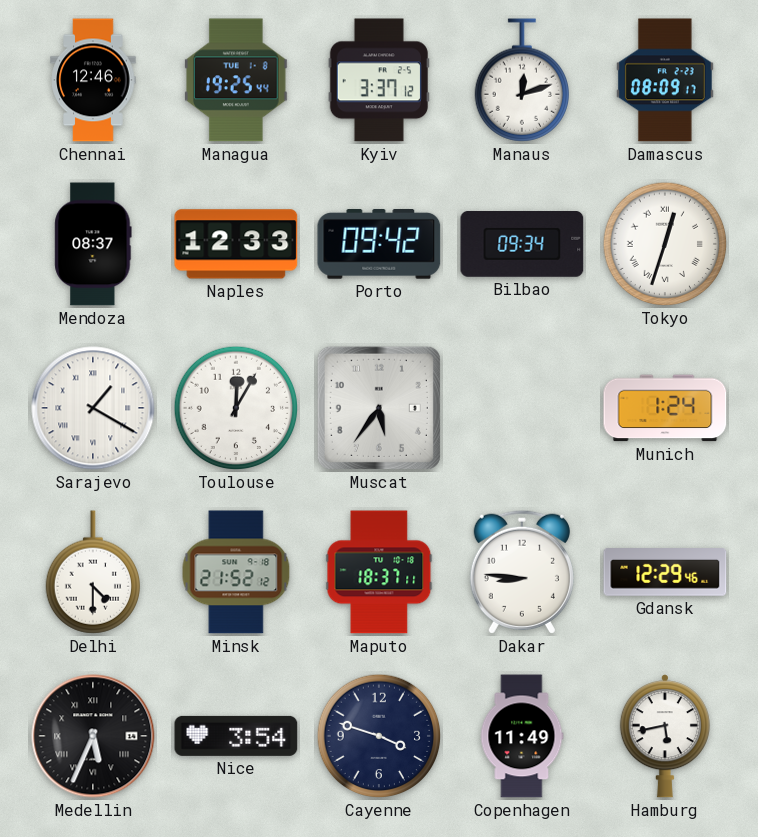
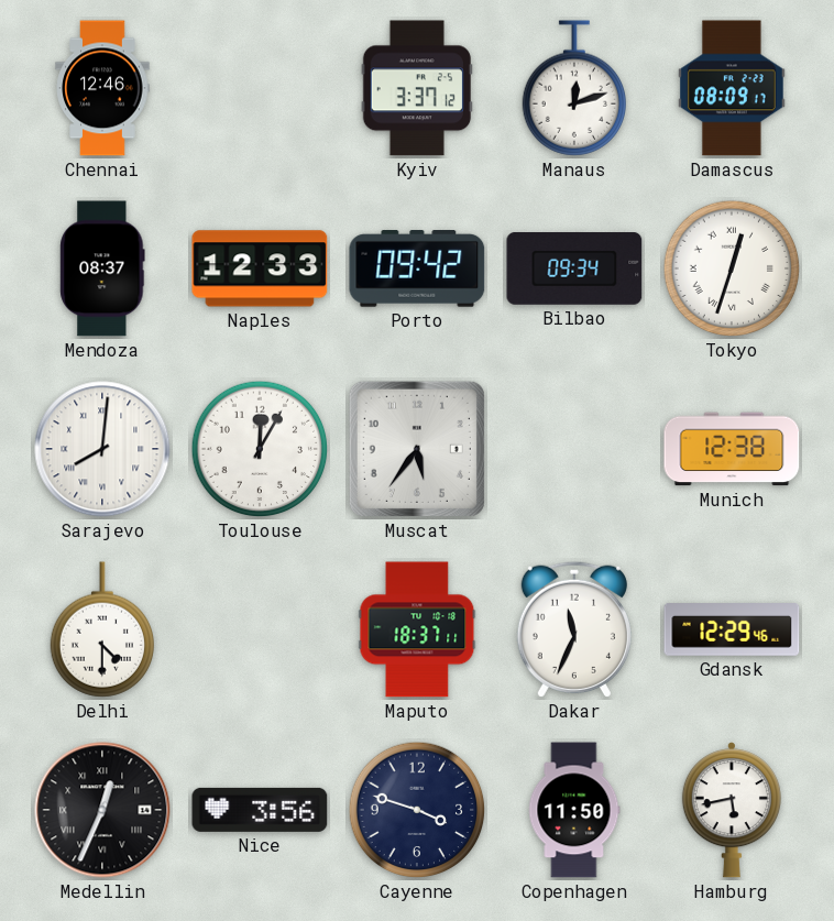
Managua: 19:25 -> none
Sarajevo: 1:20 -> 8:01
Munich: 1:24 -> 12:38
Minsk: 21:52 -> none
Dakar: 8:46 -> 11:34
Medellin: 5:34 -> 12:34
Nice: 3:54 -> 3:56
Copenhagen: 11:49 -> 11:50
